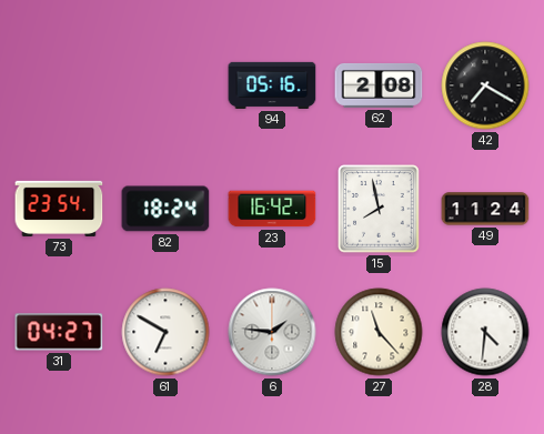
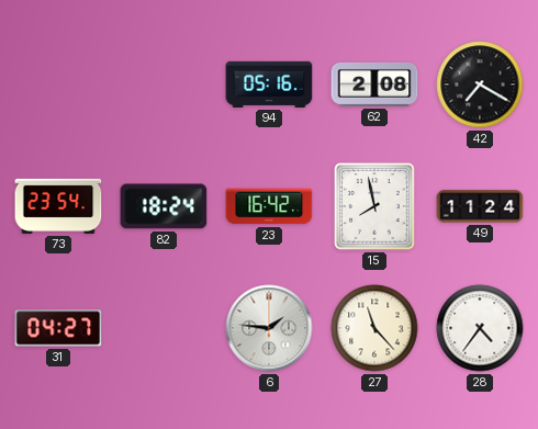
61: 6:50 -> none
28: 4:31 -> 4:36
